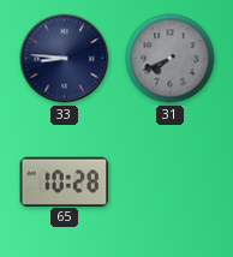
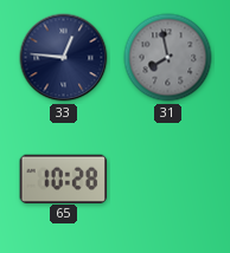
33: 8:46 -> 12:46
31: 7:41 -> 7:58
